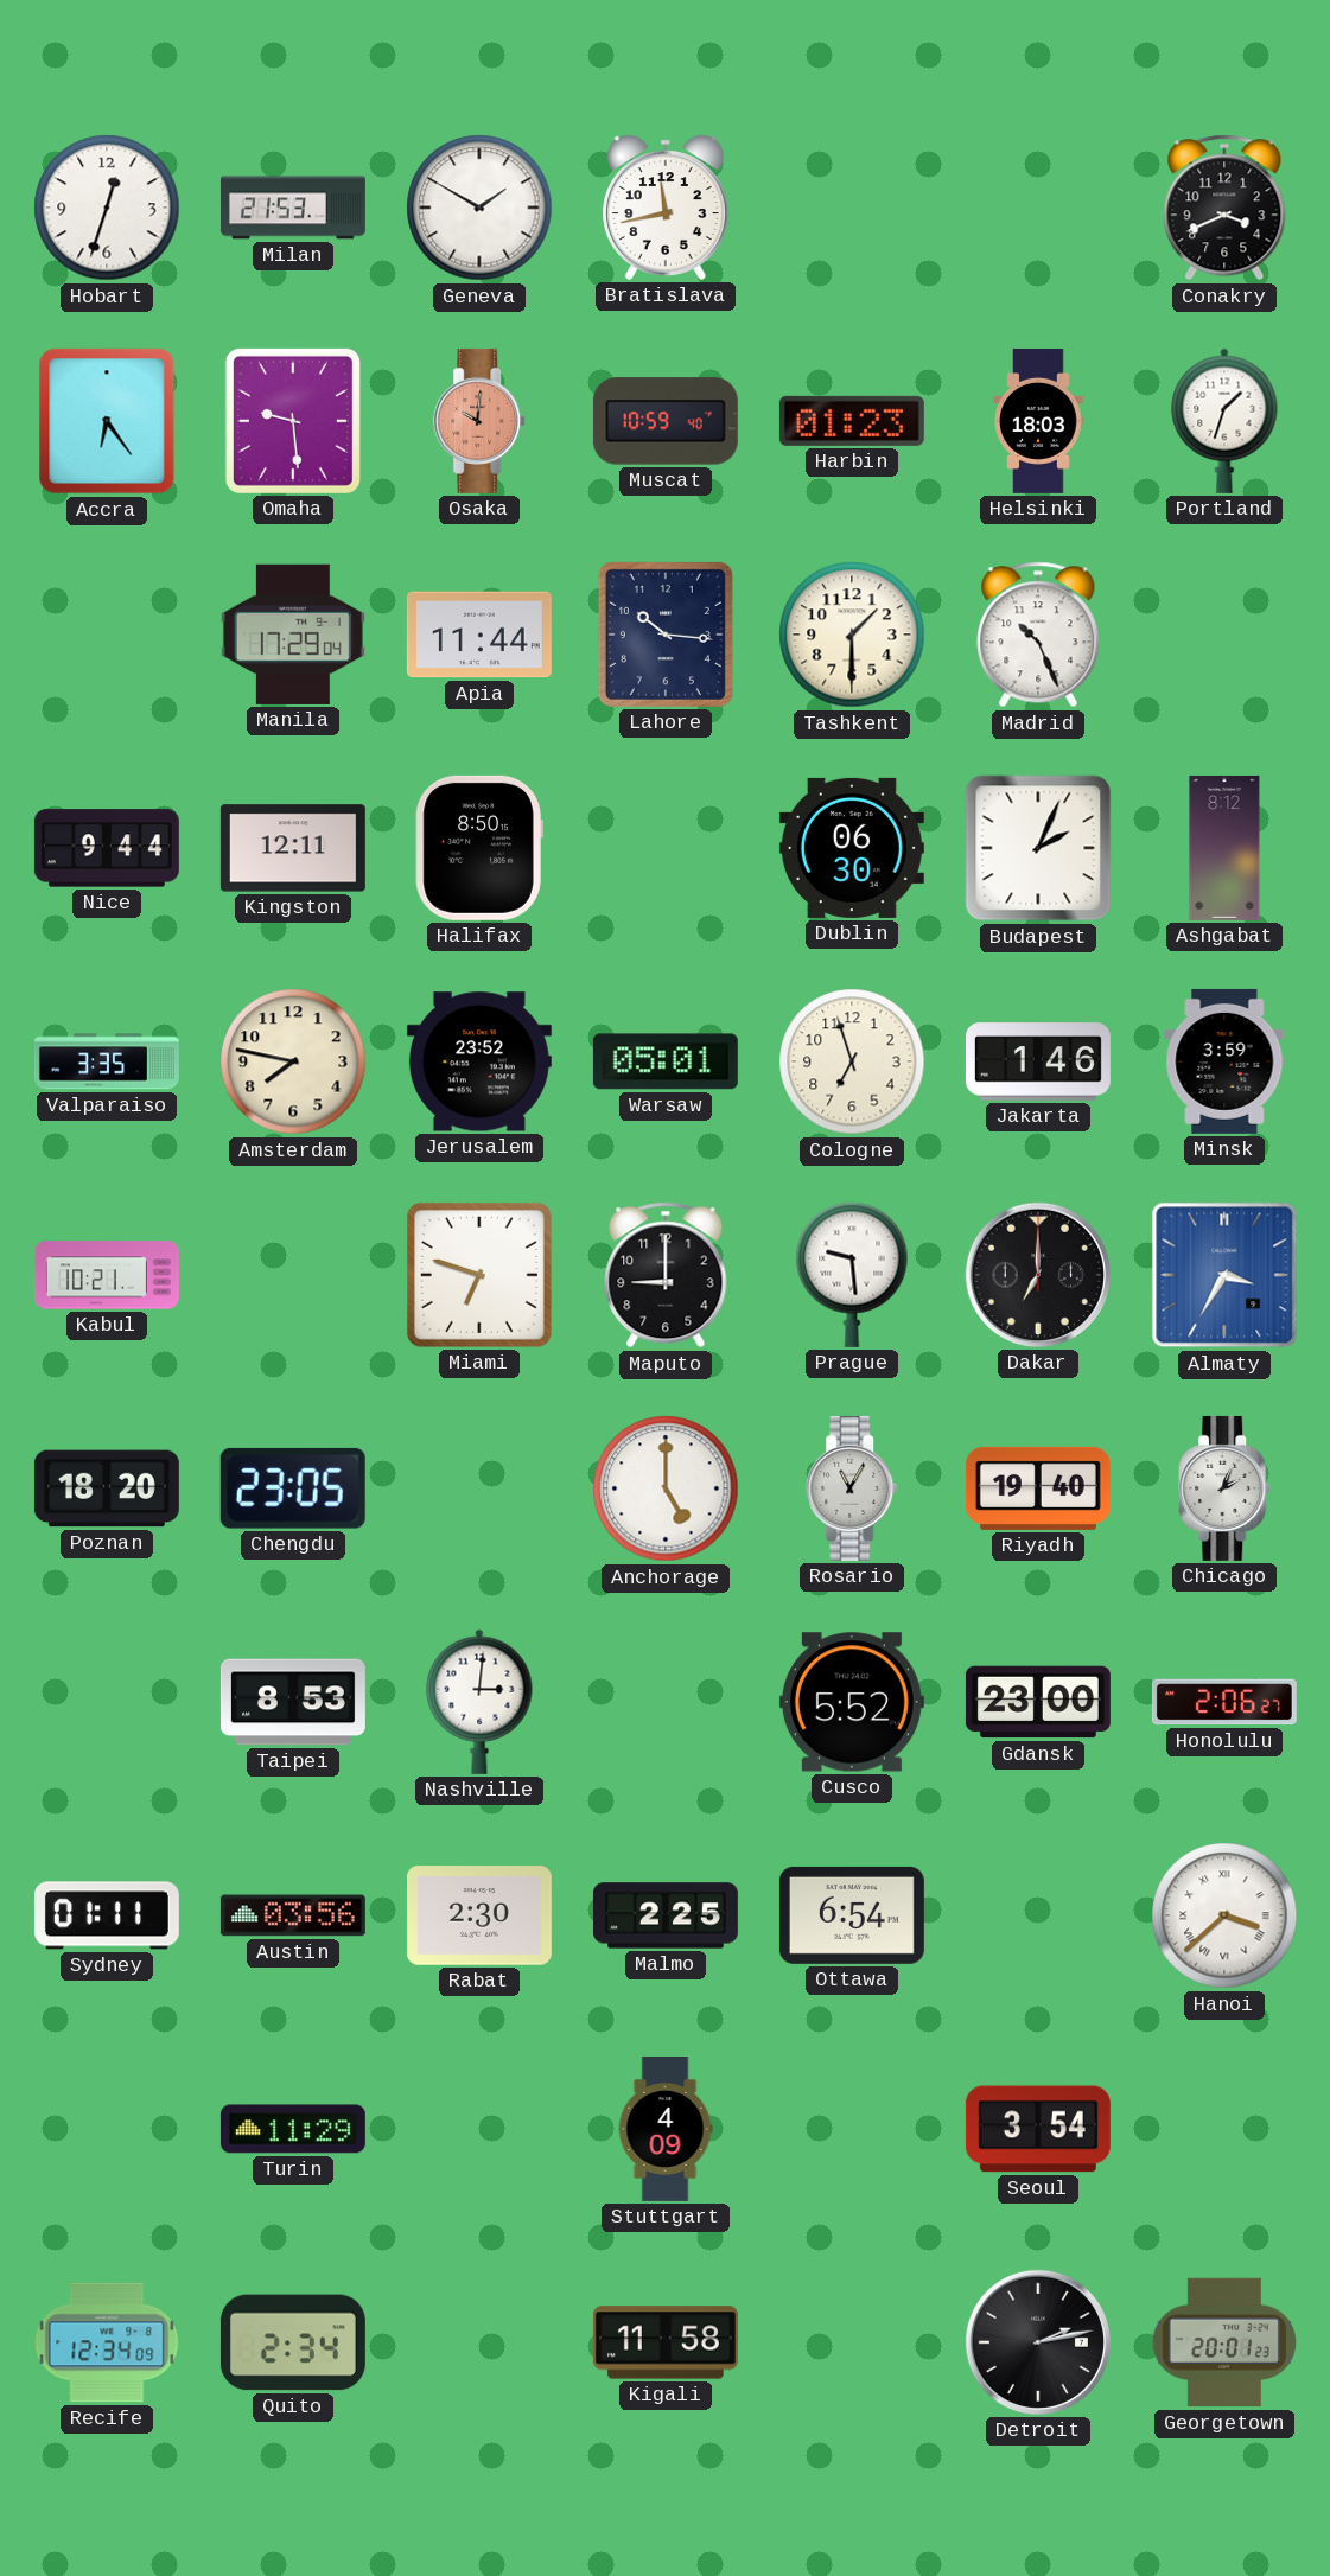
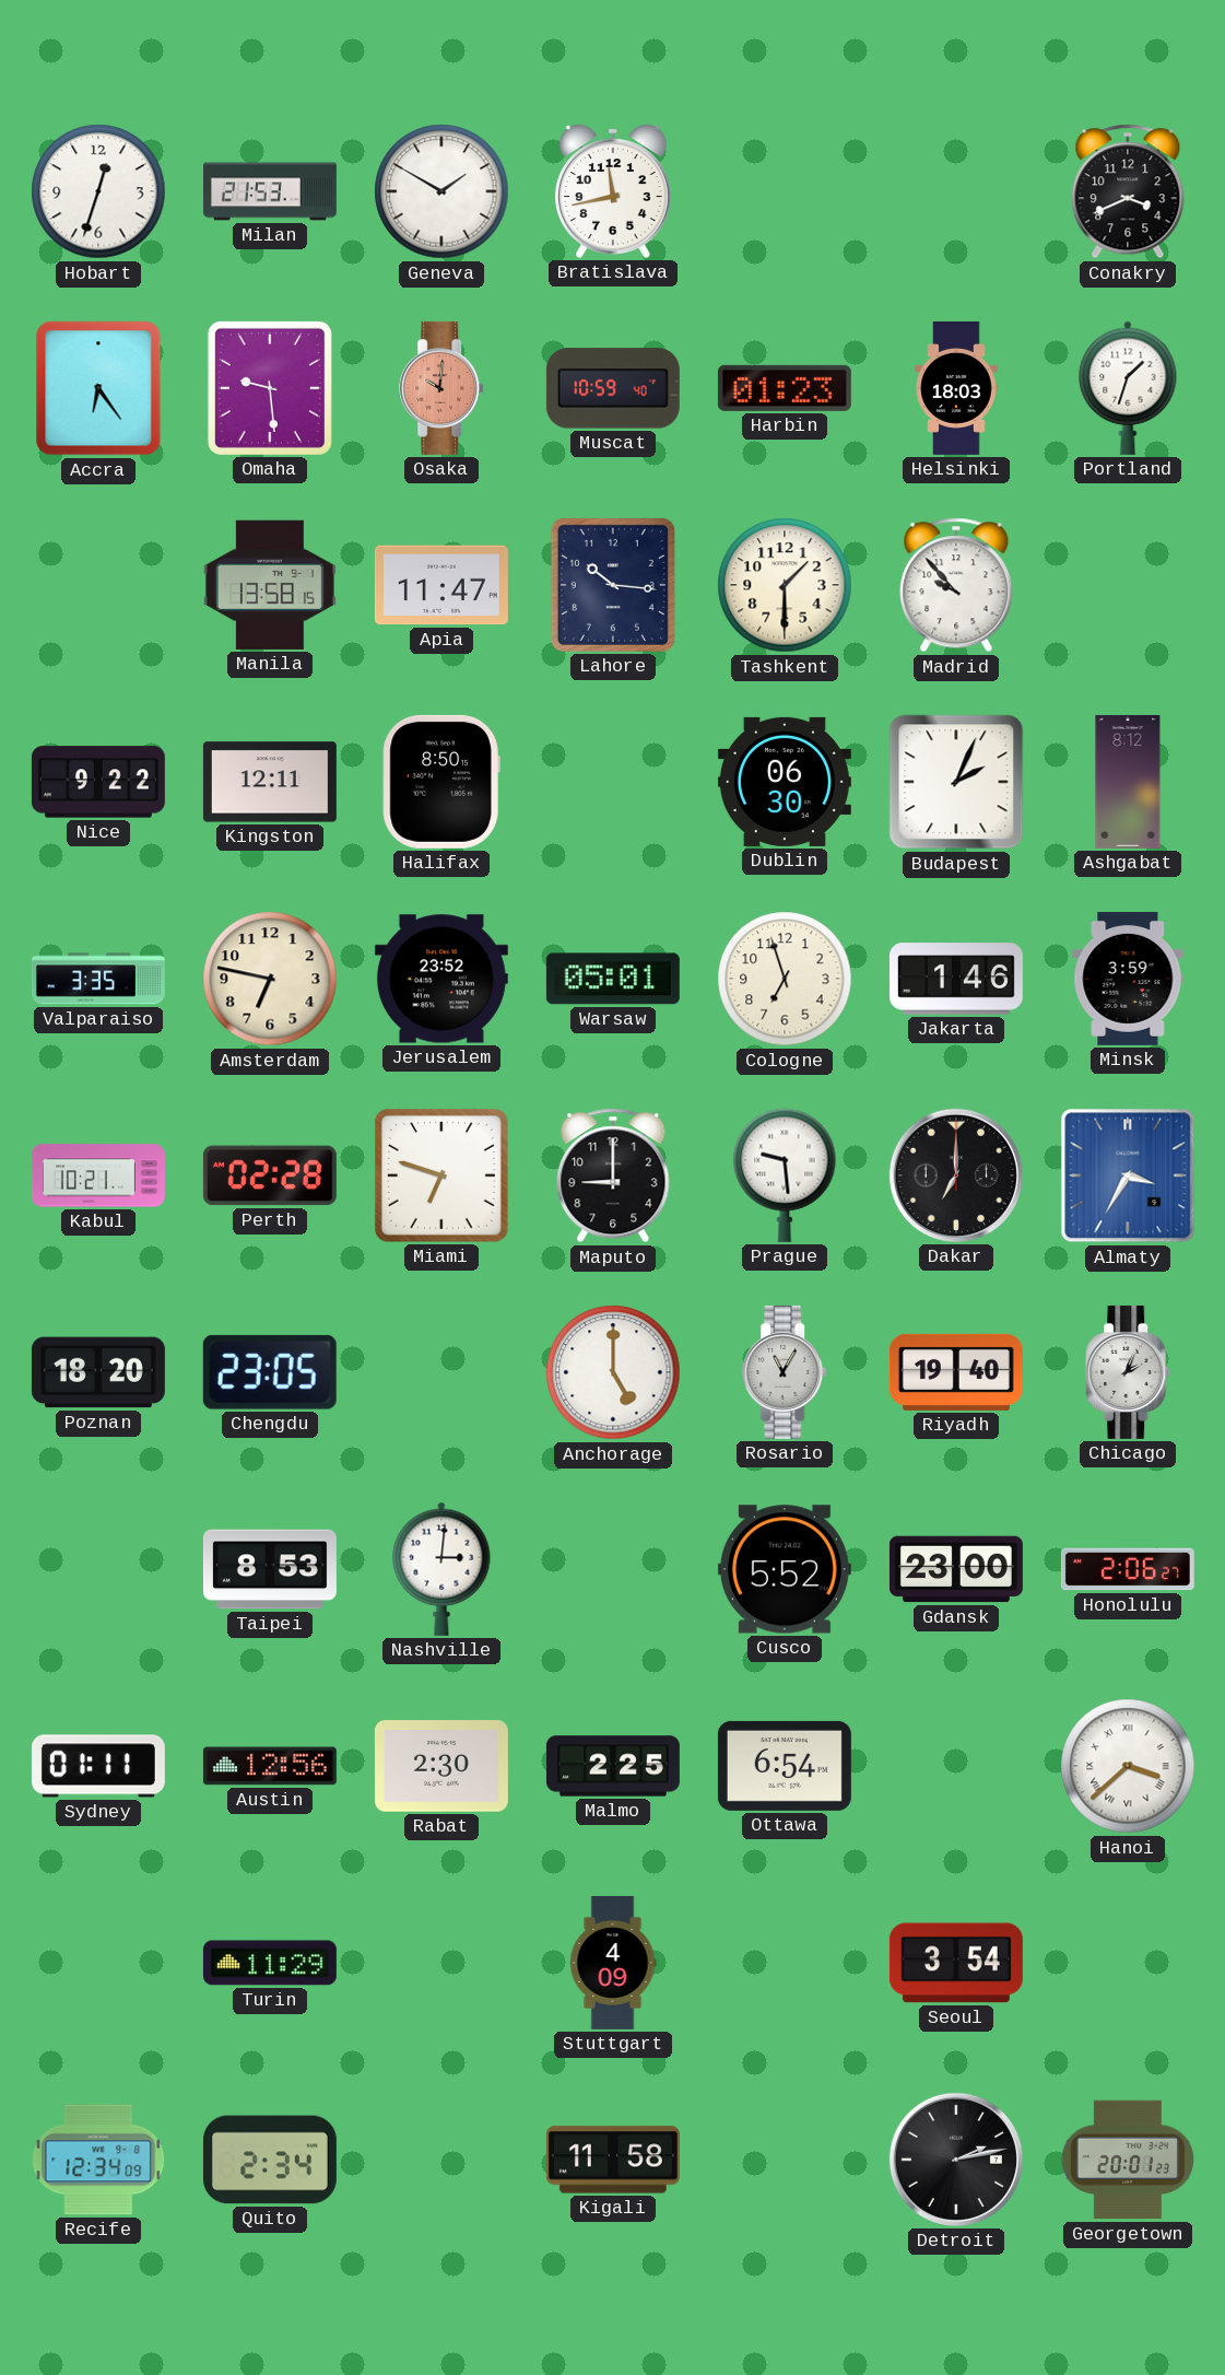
Manila: 17:29 -> 13:58
Apia: 11:44 -> 11:47
Madrid: 10:26 -> 9:53
Nice: 9:44 -> 9:22
Amsterdam: 7:47 -> 6:47
Perth: none -> 02:28
Austin: 03:56 -> 12:56
